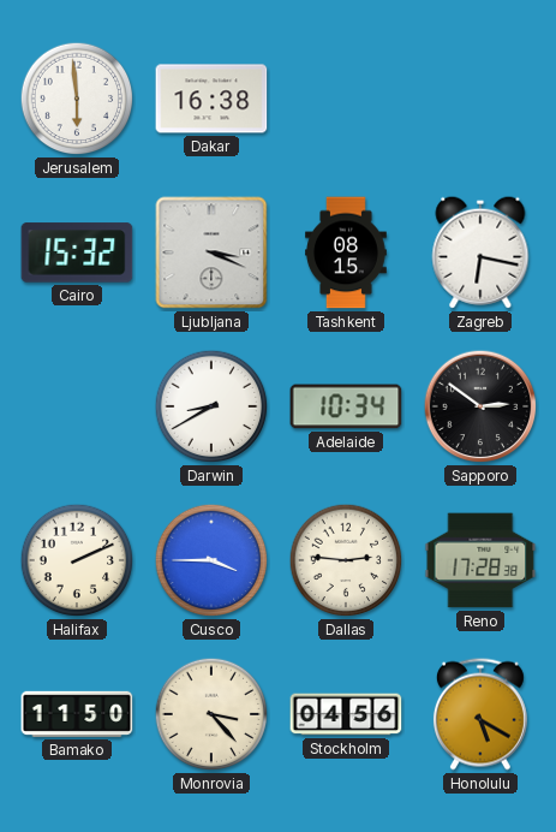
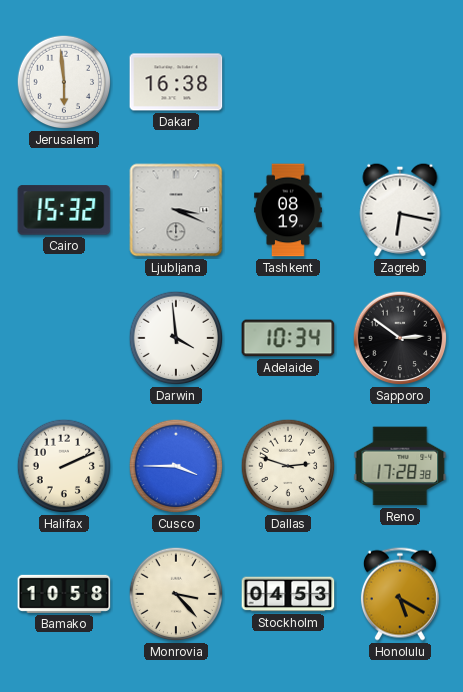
Tashkent: 08:15 -> 08:19
Darwin: 8:40 -> 3:59
Dallas: 2:46 -> 2:48
Bamako: 11:50 -> 10:58
Stockholm: 04:56 -> 04:53
